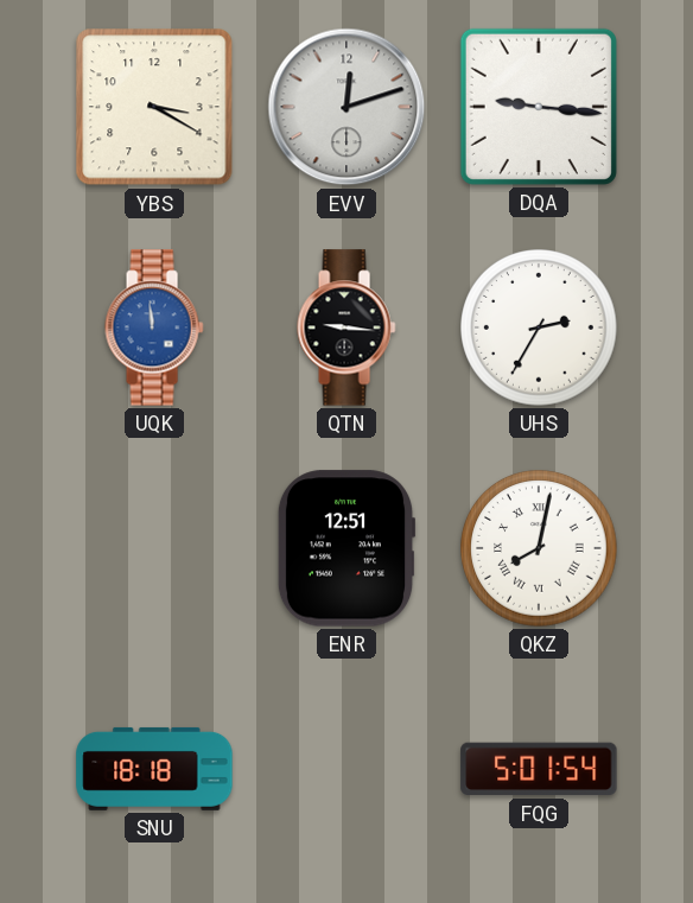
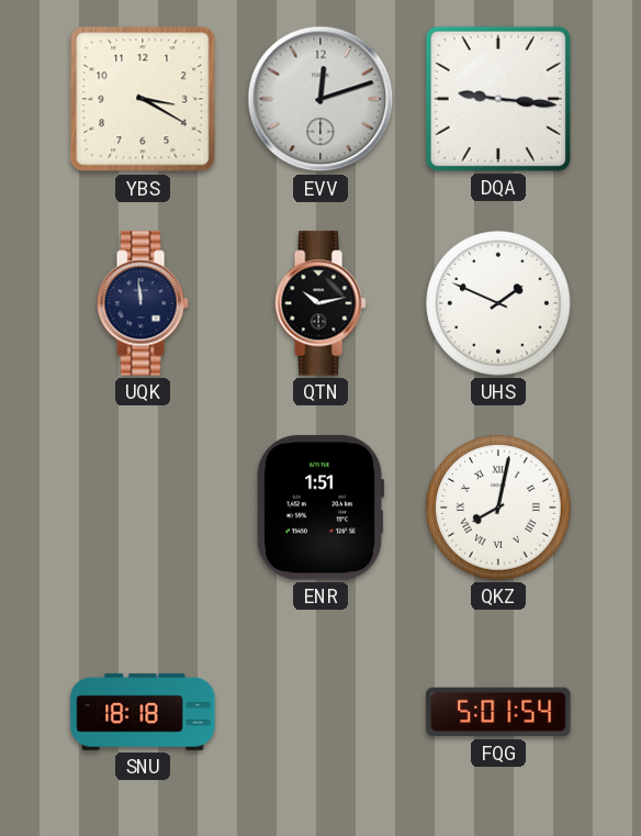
UQK dial: blue -> navy
QTN: 9:16 -> 10:13
UHS: 2:35 -> 1:49
ENR: 12:51 -> 1:51
